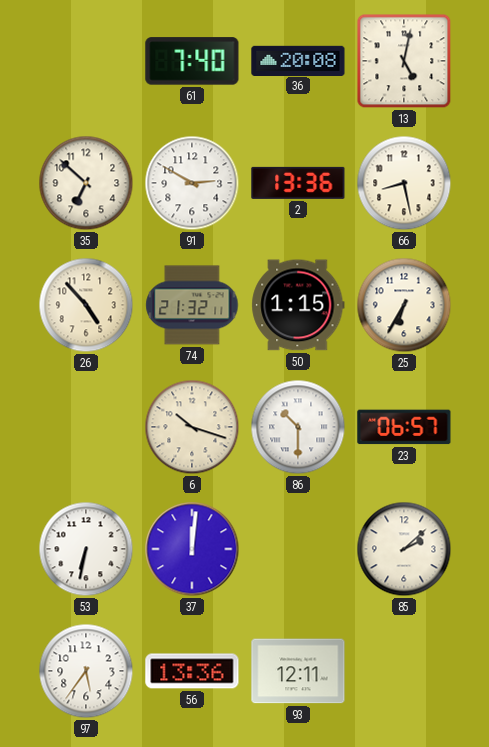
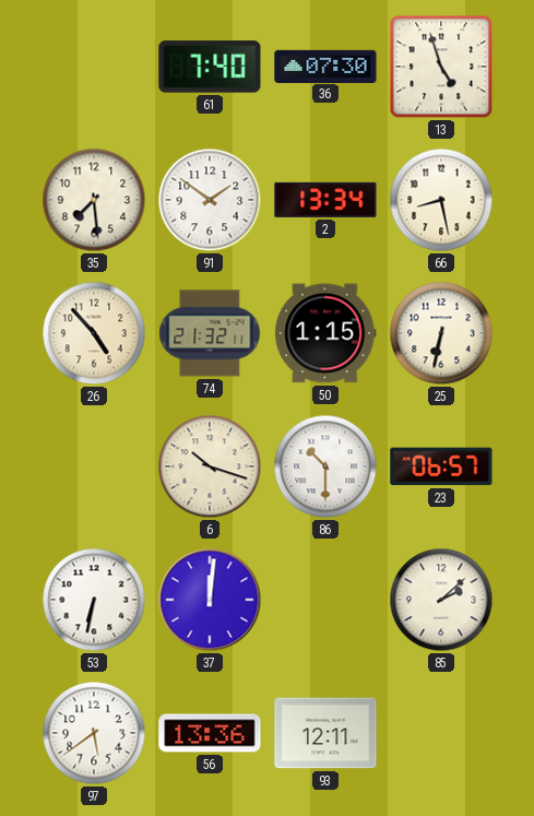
36: 20:08 -> 07:30
13: 5:02 -> 4:57
35: 6:52 -> 7:29
91: 2:50 -> 1:51
2: 13:36 -> 13:34
25: 6:35 -> 6:32
97: 5:36 -> 5:39
